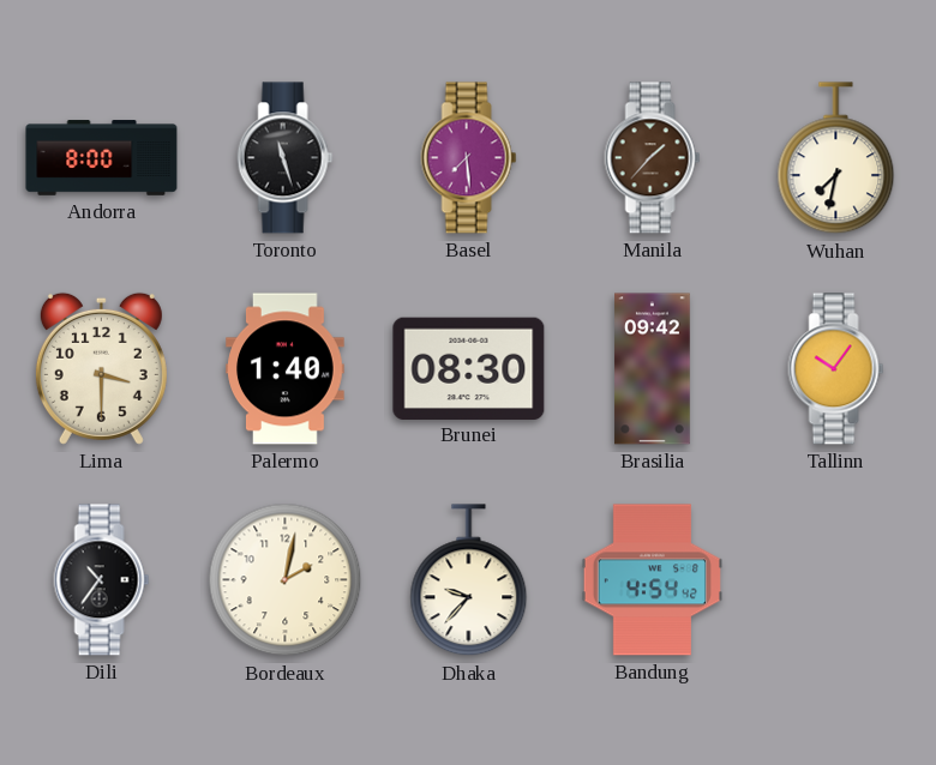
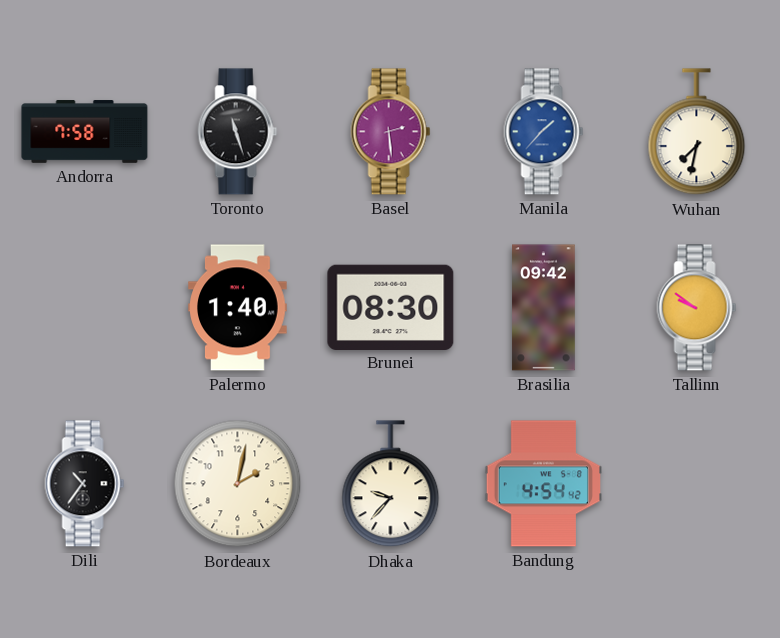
Andorra: 8:00 -> 7:58
Basel: 7:29 -> 2:29
Manila dial: brown -> blue
Lima: 3:30 -> none
Tallinn: 10:06 -> 9:51
